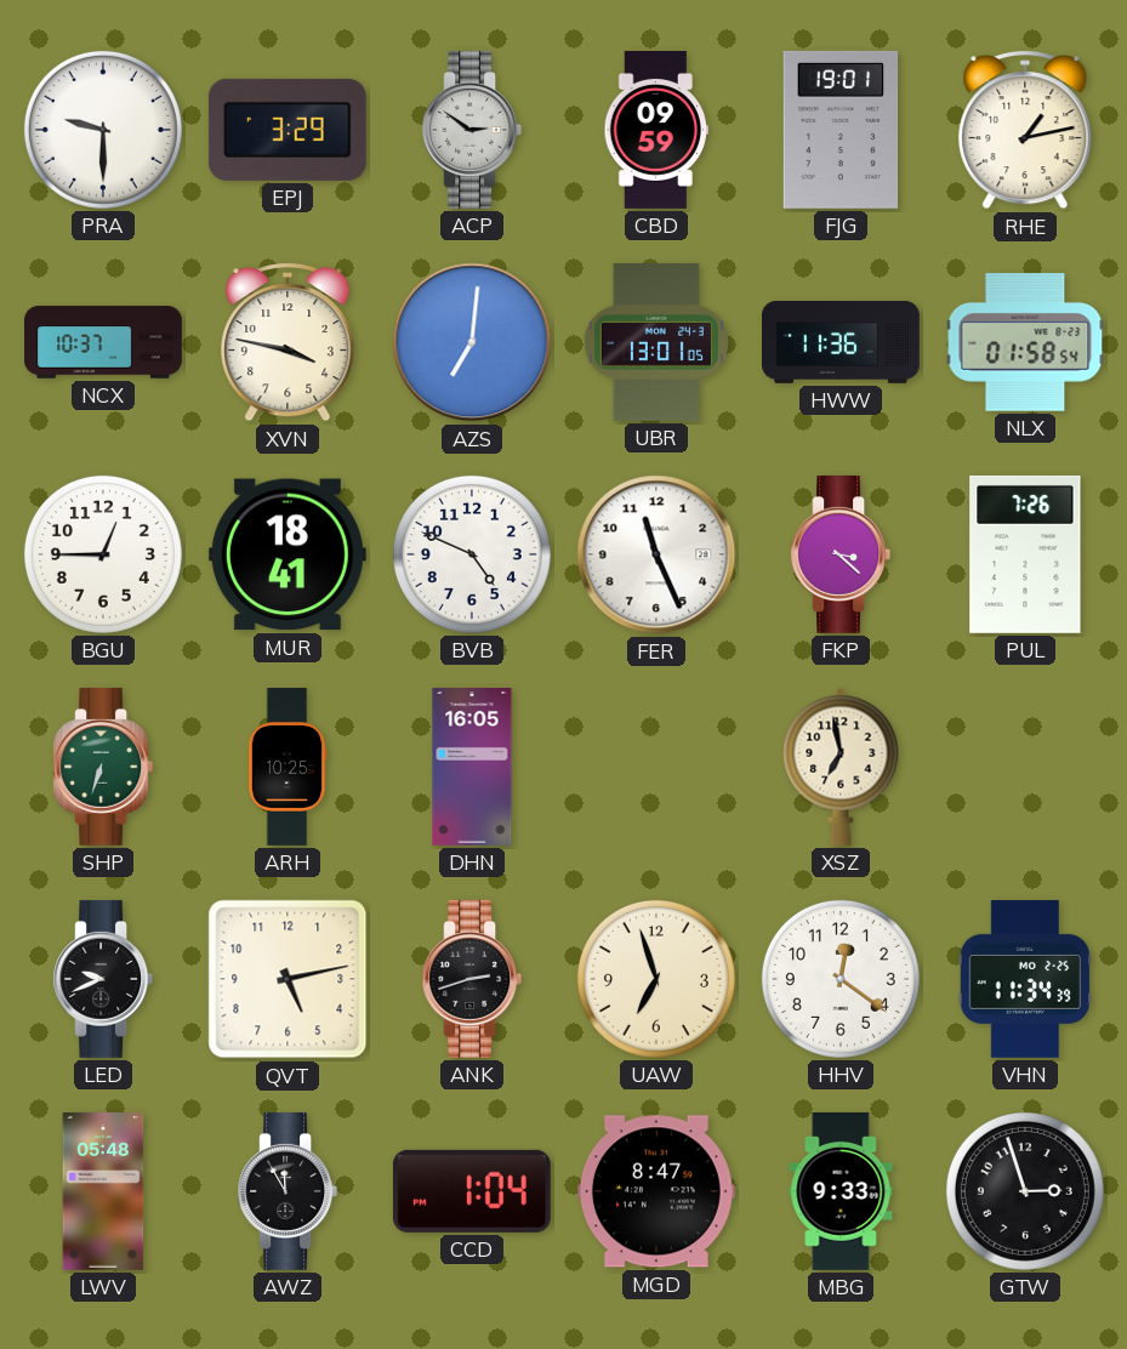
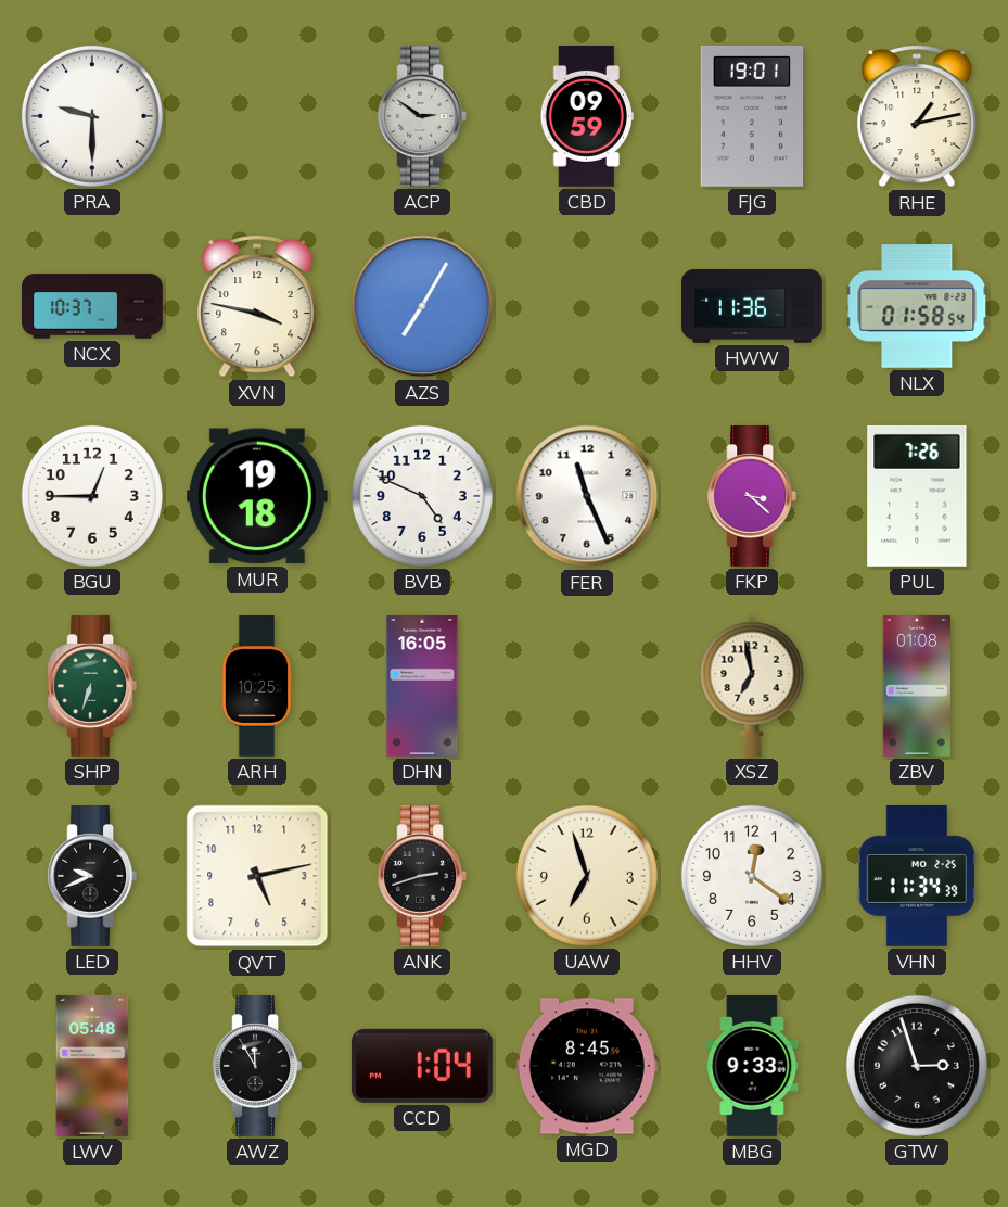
EPJ: 3:29 -> none
AZS: 7:01 -> 7:05
UBR: 13:01 -> none
MUR: 18:41 -> 19:18
ZBV: none -> 01:08
MGD: 8:47 -> 8:45
